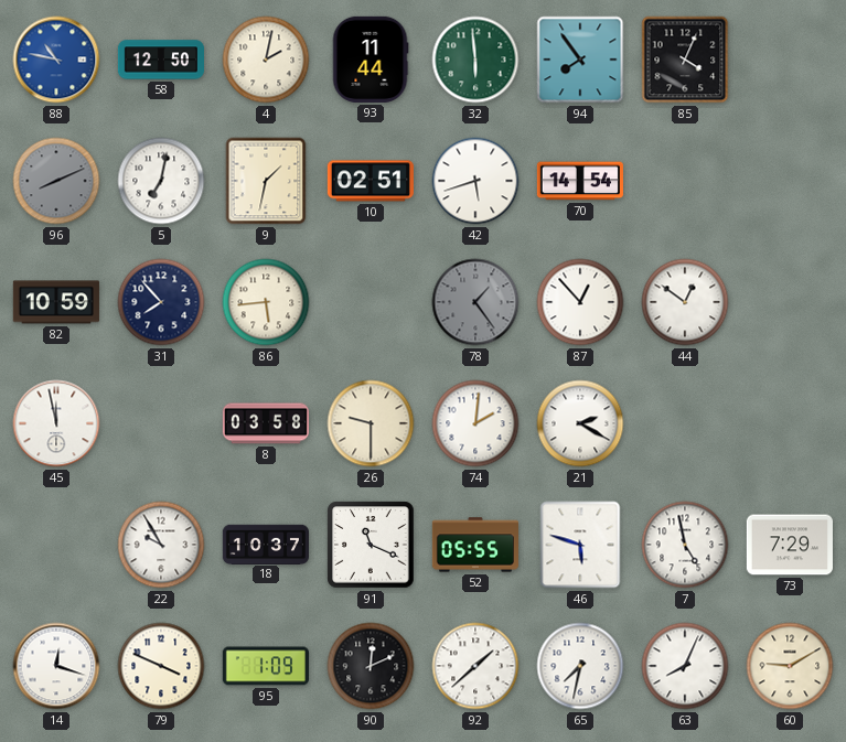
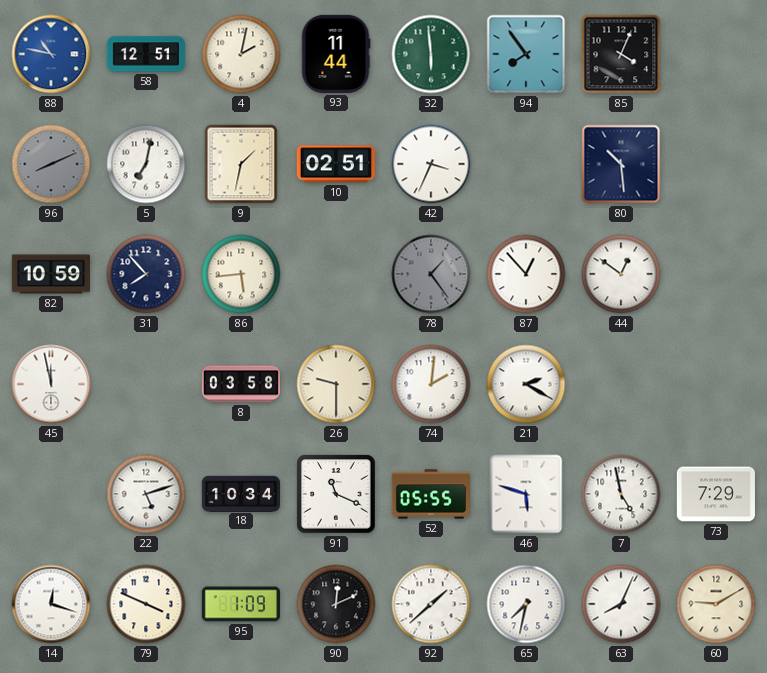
58: 12:50 -> 12:51
42: 5:42 -> 3:34
70: 14:54 -> none
80: none -> 10:29
22: 9:55 -> 5:12
18: 10:37 -> 10:34
